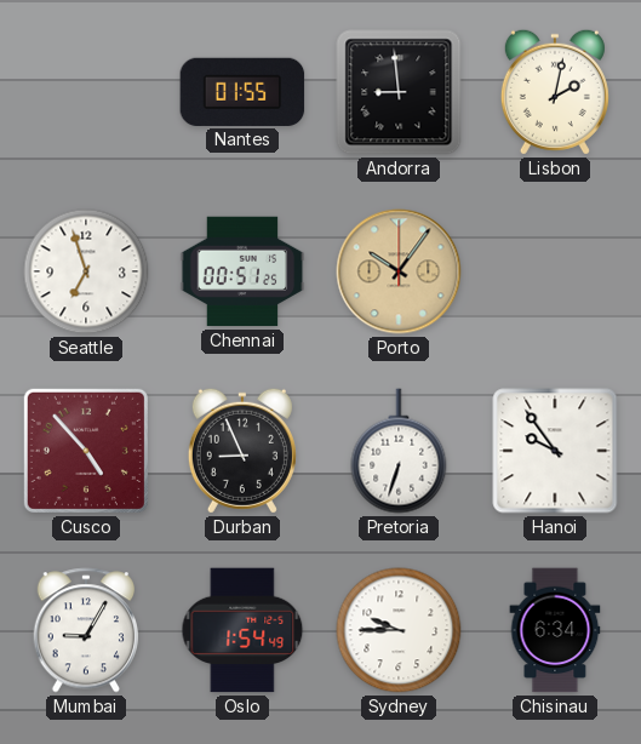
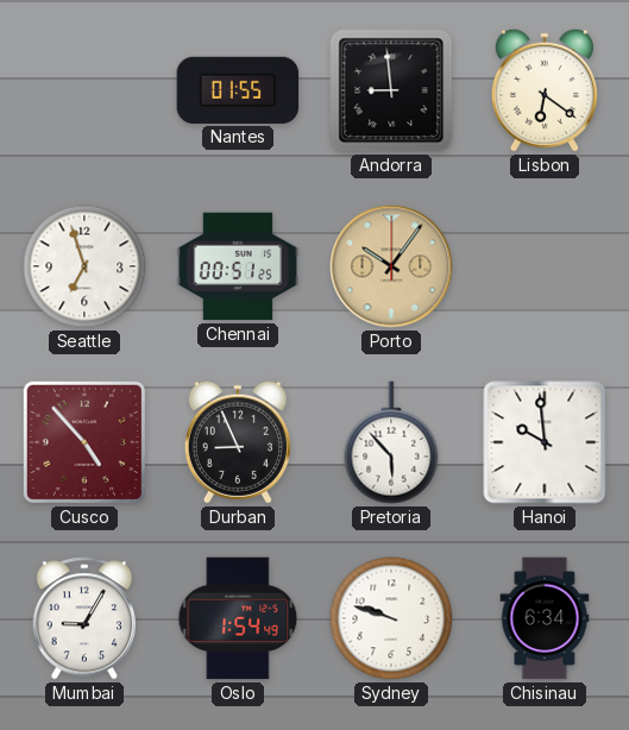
Lisbon: 2:02 -> 6:21
Pretoria: 6:33 -> 5:53
Hanoi: 9:54 -> 9:59
Sydney: 9:45 -> 9:48
